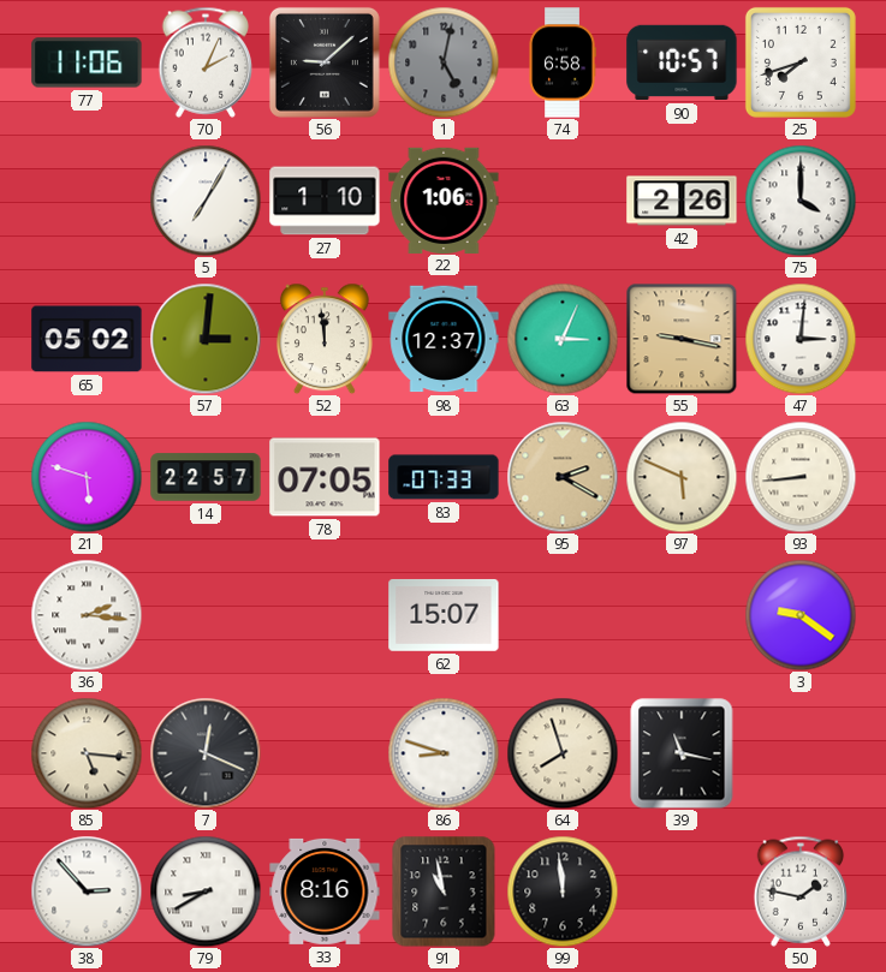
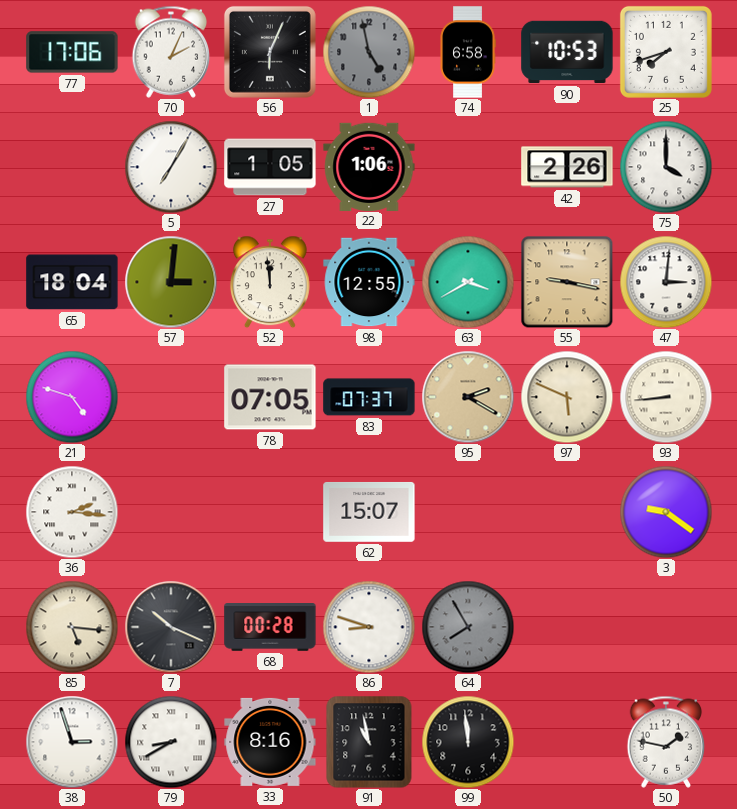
77: 11:06 -> 17:06
56: 9:08 -> 6:04
1: 5:02 -> 4:58
90: 10:57 -> 10:53
27: 1:10 -> 1:05
65: 05:02 -> 18:04
98: 12:37 -> 12:55
63: 3:04 -> 3:40
21: 5:48 -> 4:48
14: 22:57 -> none
83: 07:33 -> 07:37
7: 12:19 -> 10:19
68: none -> 00:28
64: 7:57 -> 7:55
64 dial: cream -> grey
39: 11:17 -> none
38: 2:53 -> 2:57
